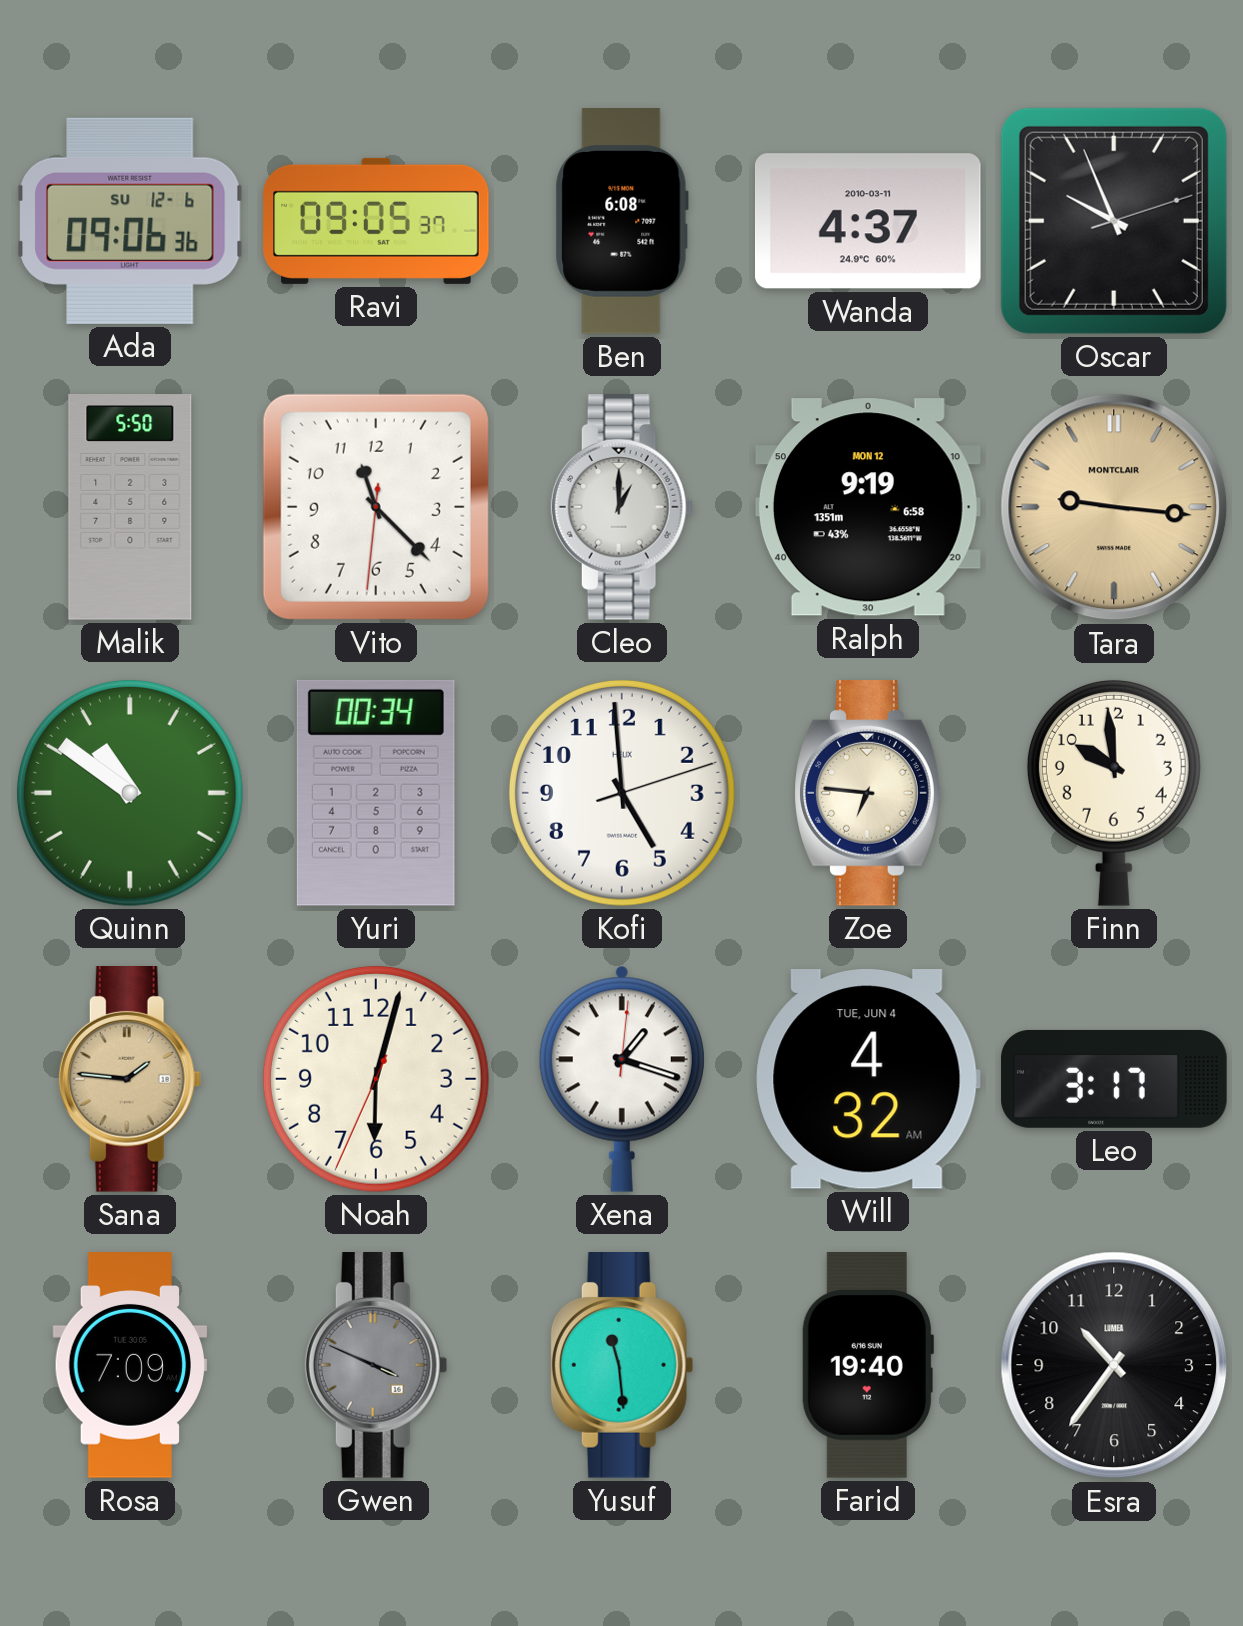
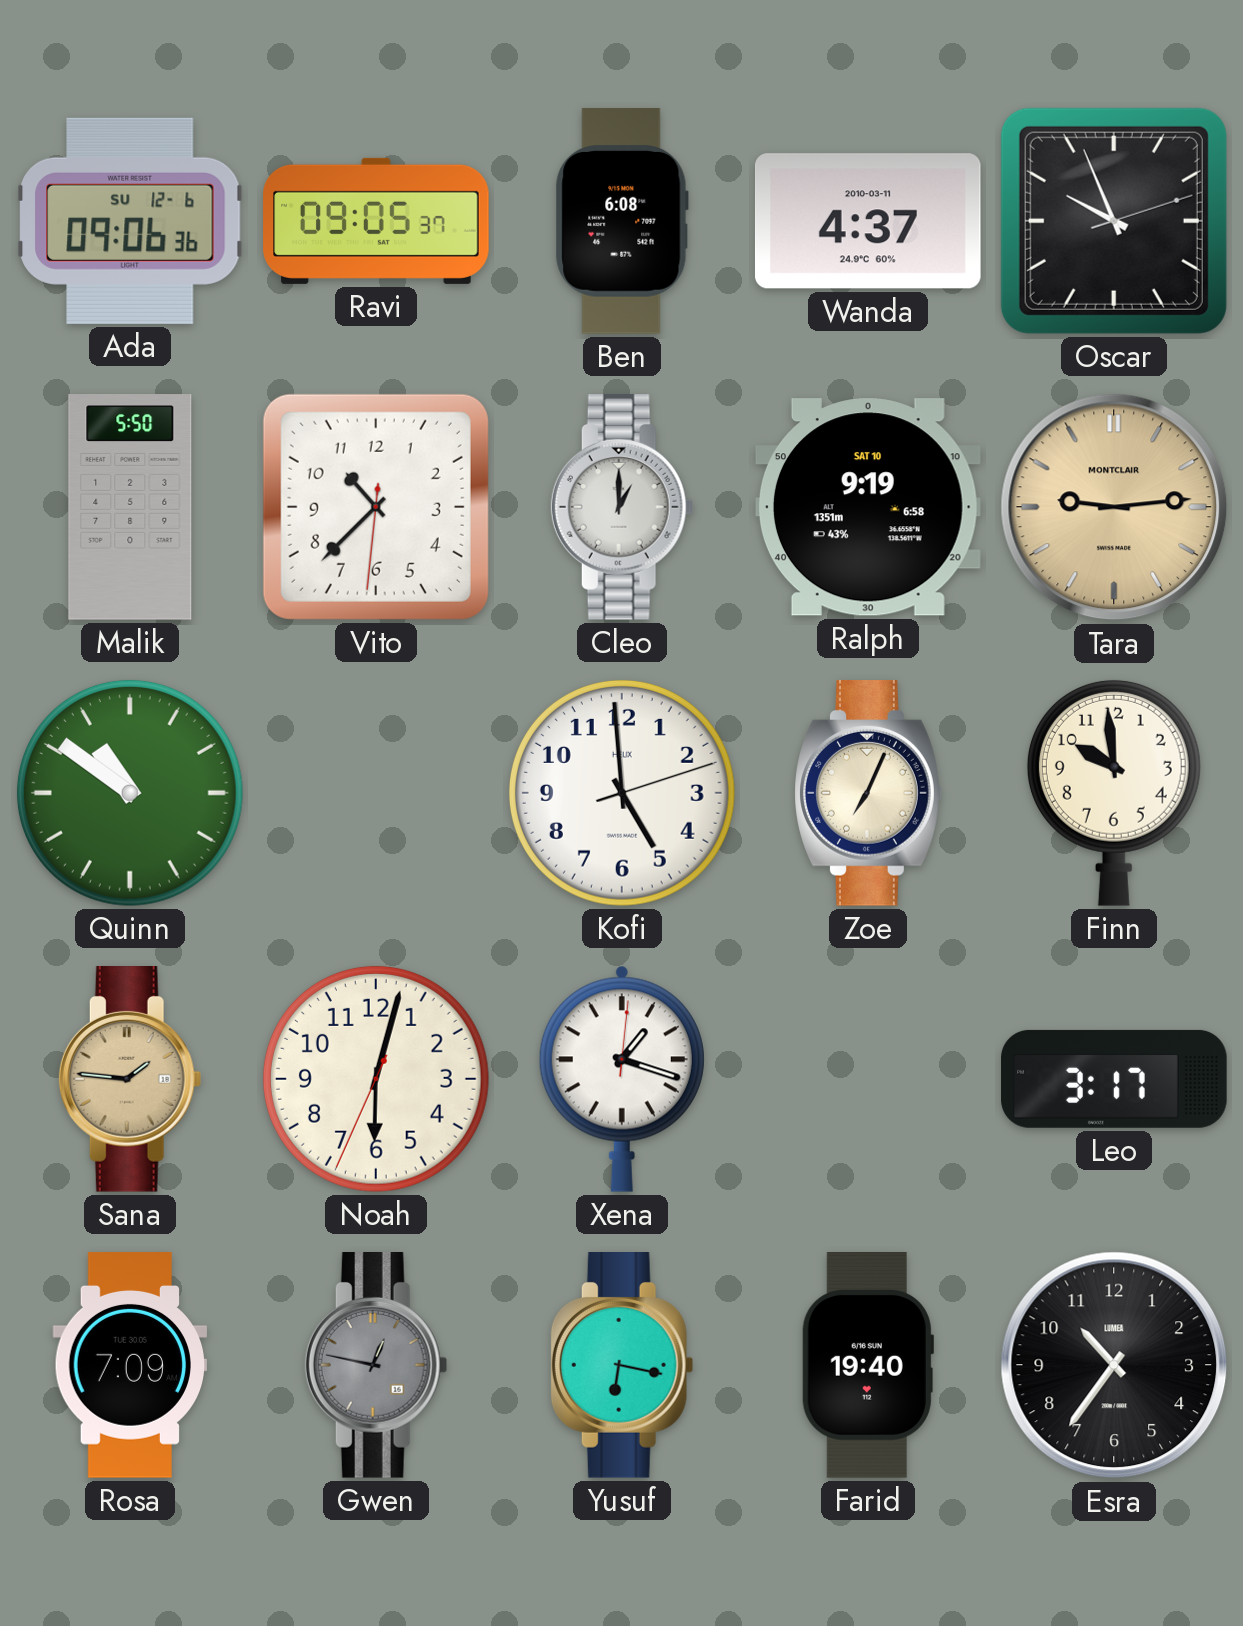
Vito: 11:22 -> 10:37
Ralph date: MON 12 -> SAT 10
Tara: 9:16 -> 9:14
Yuri: 00:34 -> none
Zoe: 6:46 -> 7:04
Will: 4:32 -> none
Gwen: 3:49 -> 12:47
Yusuf: 11:29 -> 6:17
